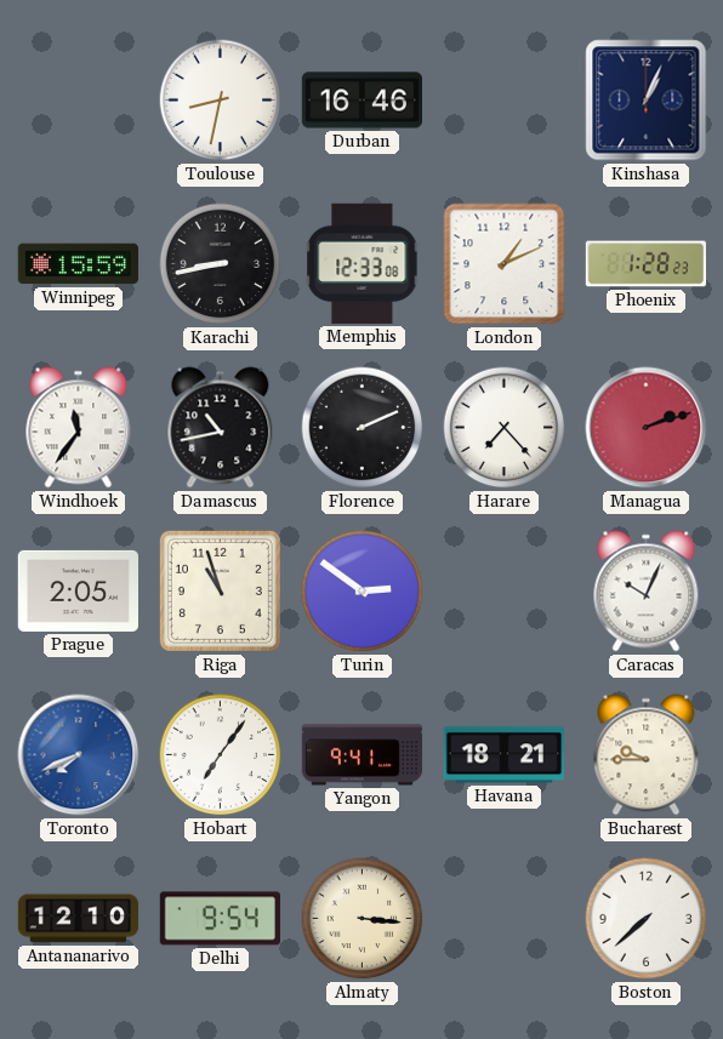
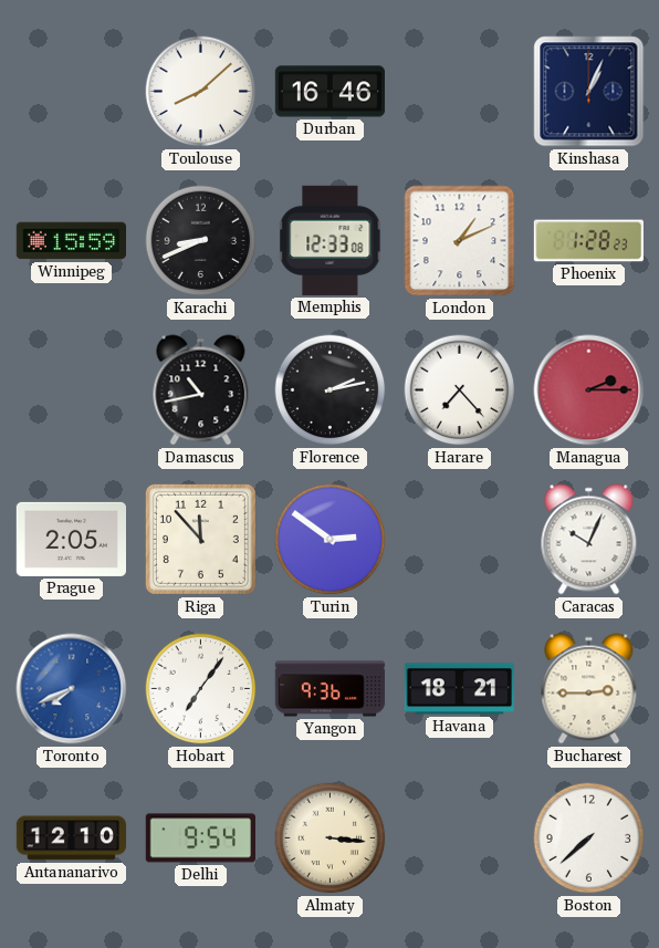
Toulouse: 8:32 -> 8:08
Karachi: 8:43 -> 8:41
Windhoek: 11:36 -> none
Florence: 2:11 -> 2:13
Managua: 2:12 -> 2:15
Riga: 10:57 -> 11:53
Yangon: 9:41 -> 9:36
Bucharest: 9:45 -> 2:45
